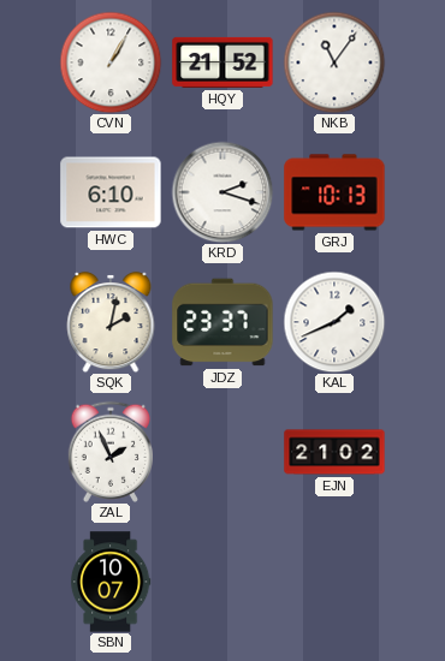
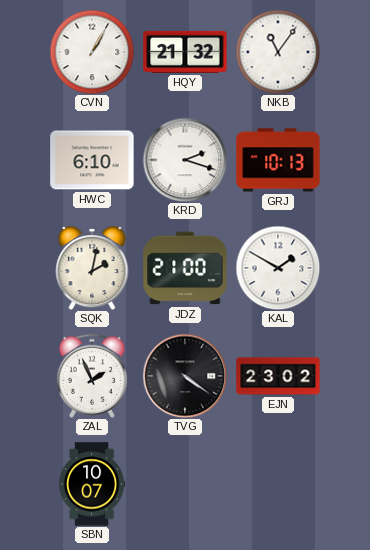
HQY: 21:52 -> 21:32
JDZ: 23:37 -> 21:00
KAL: 1:41 -> 1:50
TVG: none -> 4:21
EJN: 21:02 -> 23:02
